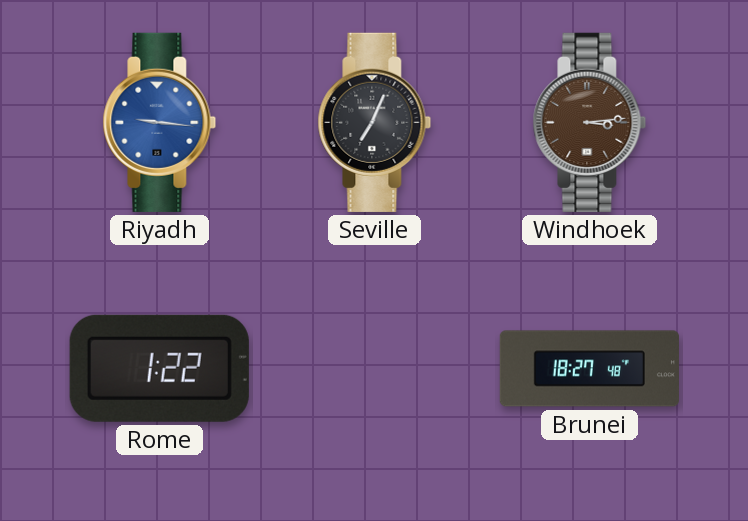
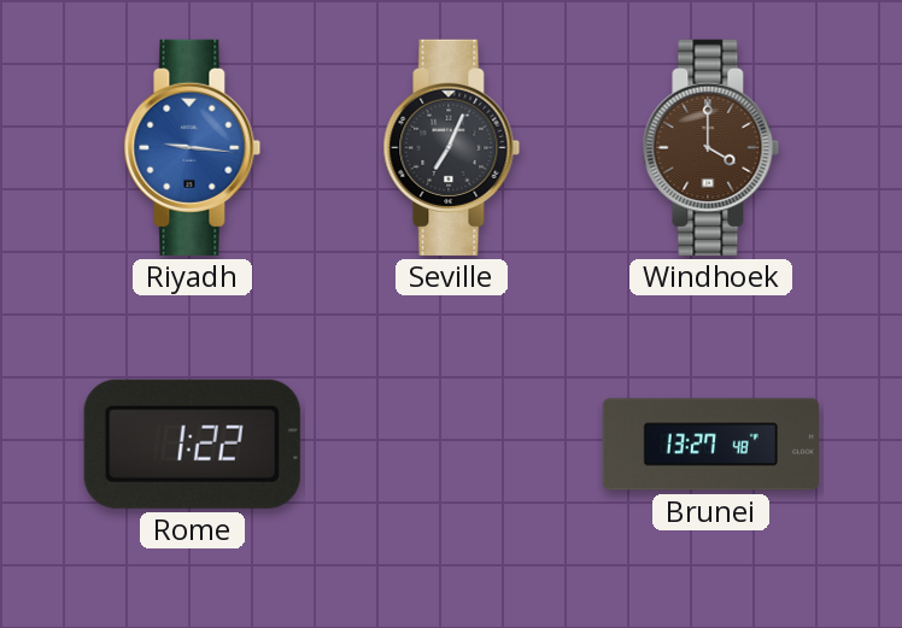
Windhoek: 3:14 -> 4:00
Brunei: 18:27 -> 13:27
